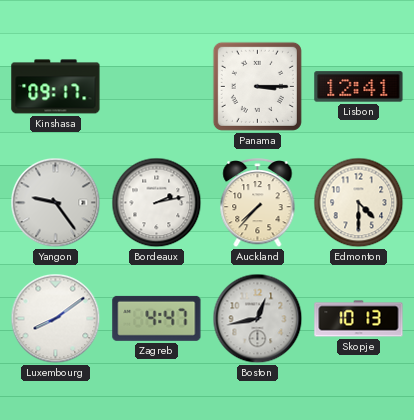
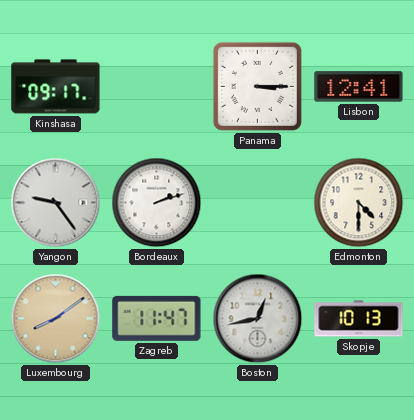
Bordeaux: 2:13 -> 2:12
Auckland: 7:37 -> none
Luxembourg dial: white -> champagne
Zagreb: 4:47 -> 11:47
